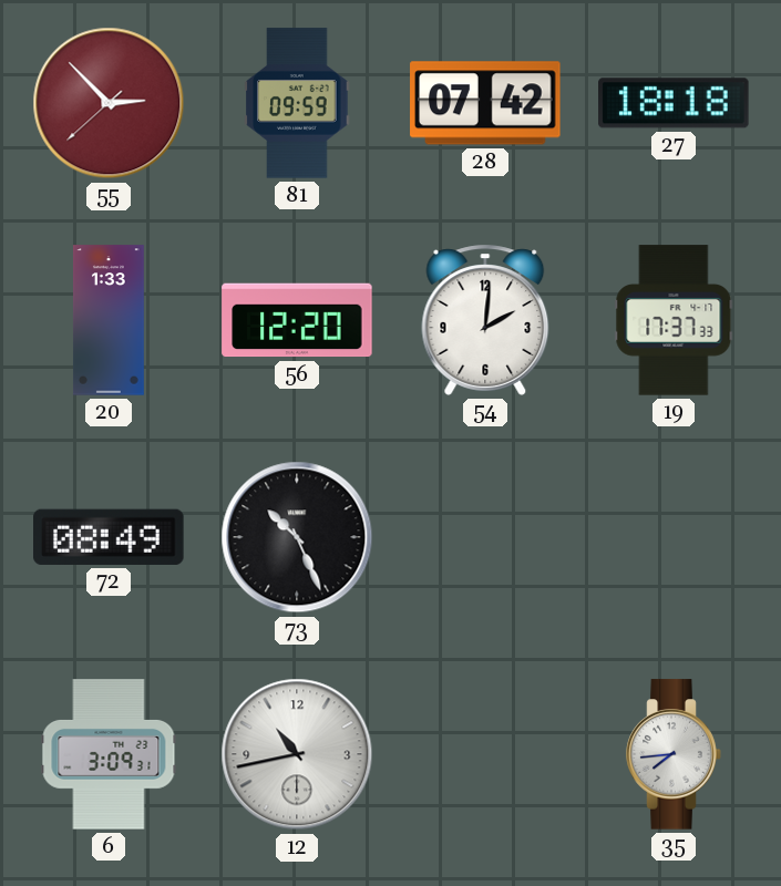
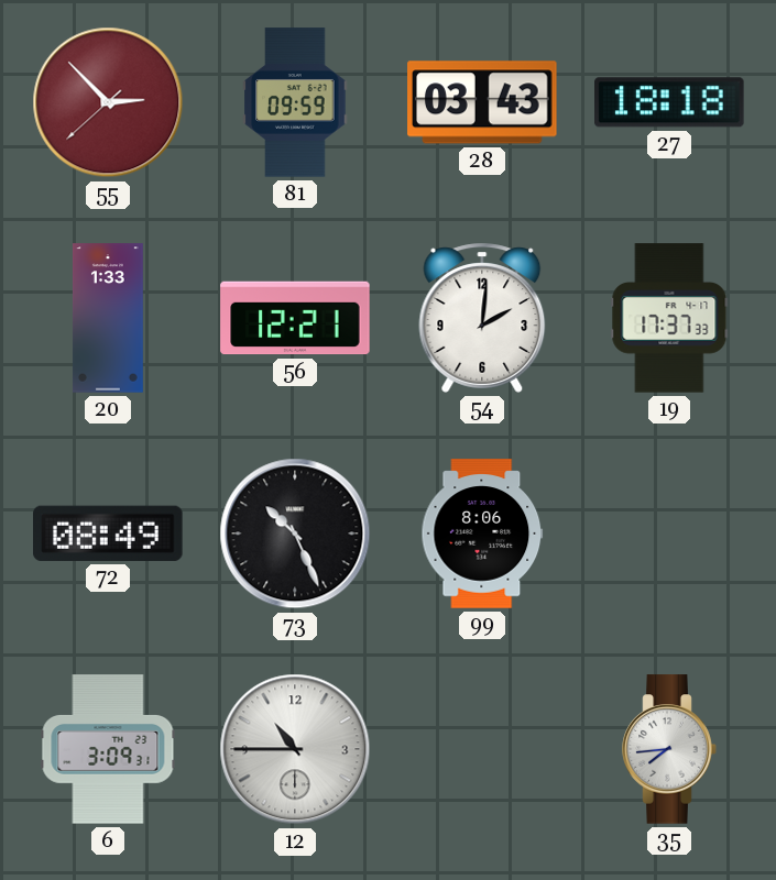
28: 07:42 -> 03:43
56: 12:20 -> 12:21
99: none -> 8:06
12: 10:43 -> 10:45
